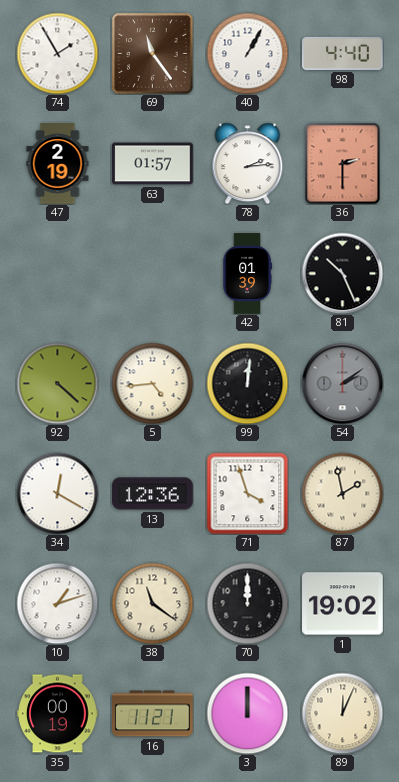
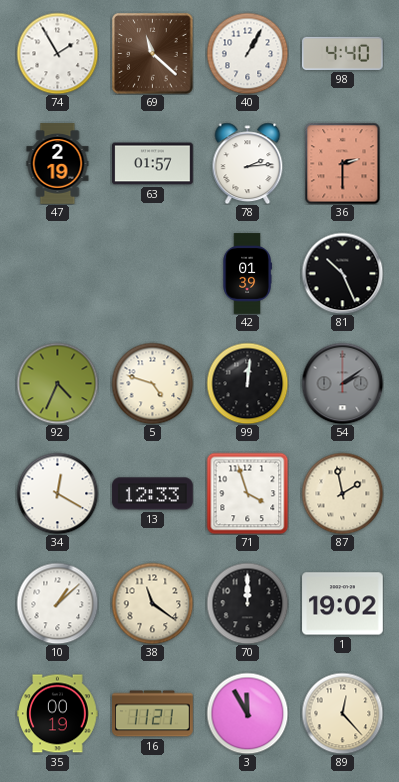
69: 11:24 -> 11:22
92: 4:22 -> 4:34
5: 4:44 -> 4:48
13: 12:36 -> 12:33
10: 1:12 -> 1:08
3: 12:00 -> 11:55
89: 12:04 -> 12:23
